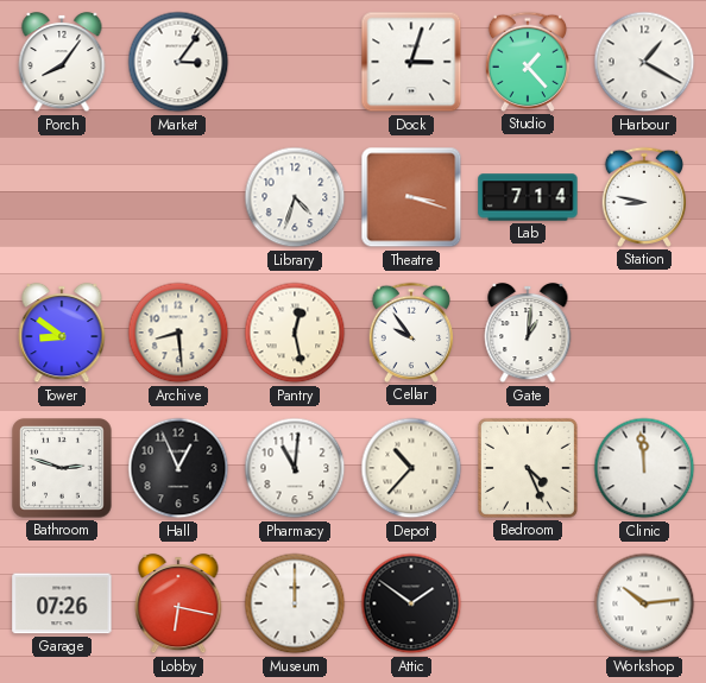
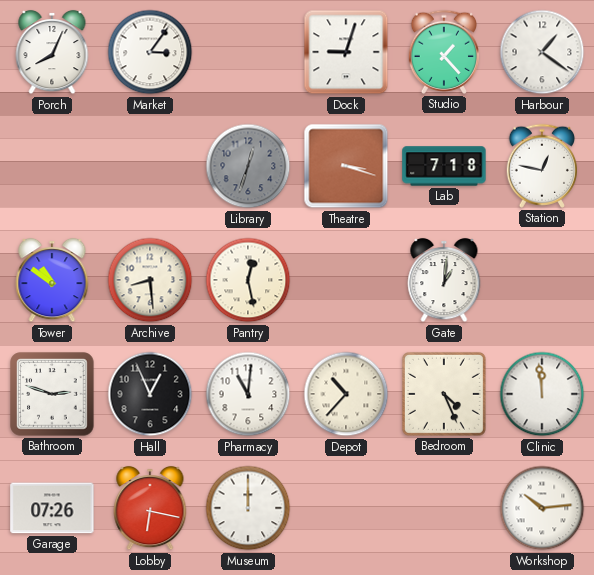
Porch: 8:06 -> 8:04
Dock: 3:03 -> 9:03
Harbour: 1:20 -> 1:21
Library: 4:33 -> 12:33
Library dial: white -> grey
Lab: 7:14 -> 7:18
Station: 8:47 -> 12:47
Tower: 8:51 -> 10:51
Cellar: 9:54 -> none
Attic: 1:51 -> none
